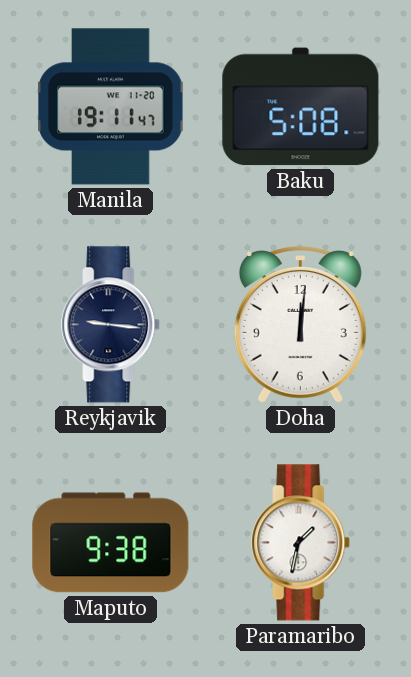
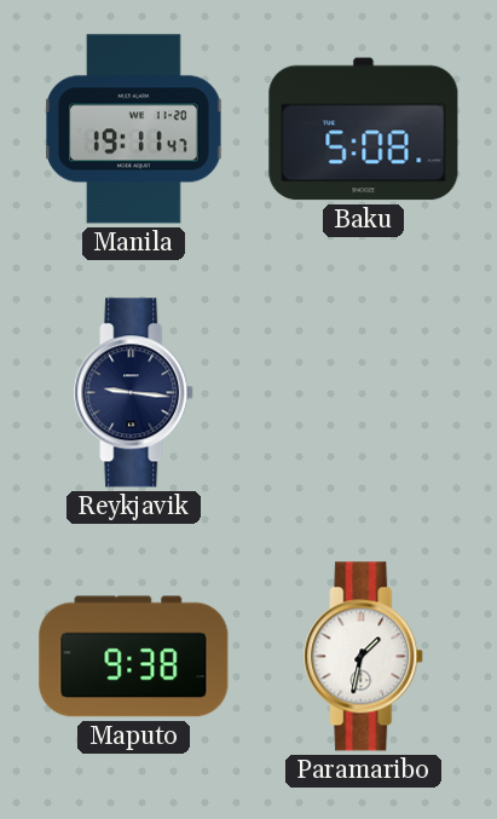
Doha: 12:01 -> none
